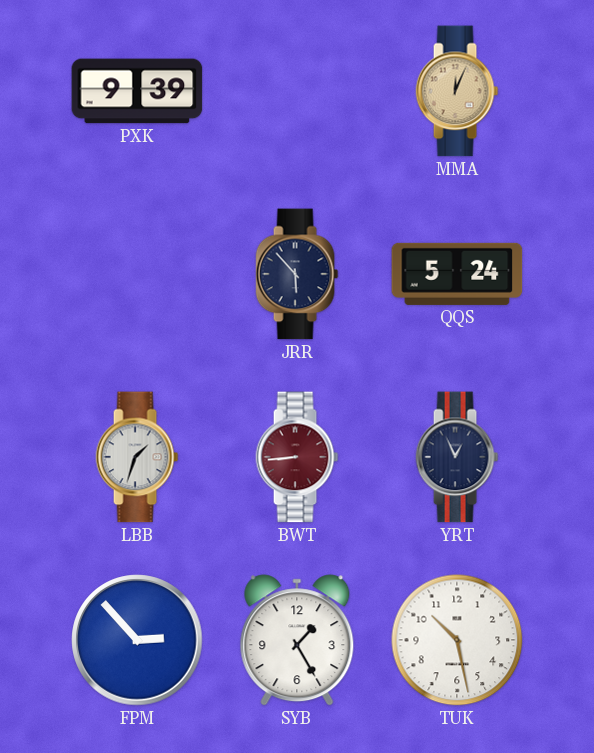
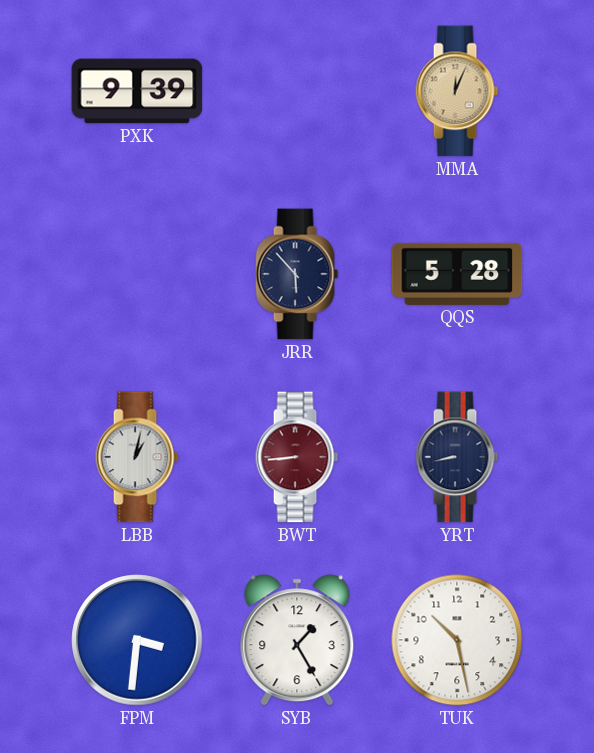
QQS: 5:24 -> 5:28
LBB: 1:33 -> 1:02
YRT: 12:56 -> 8:43
FPM: 2:53 -> 3:31
